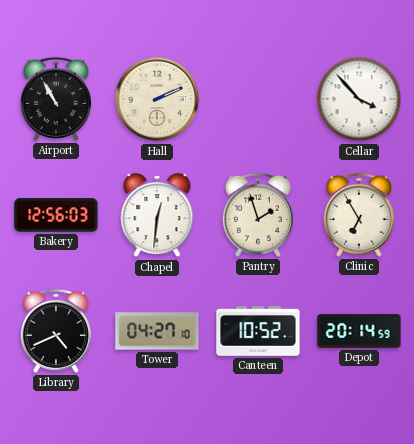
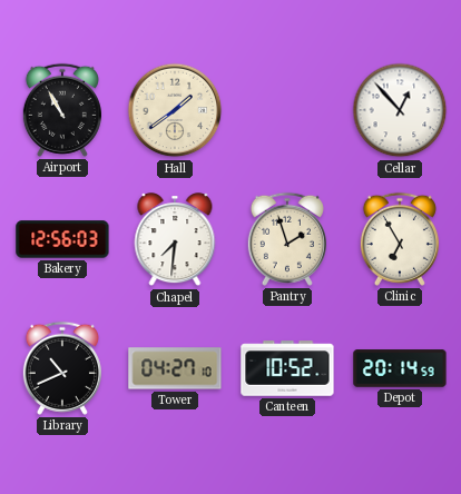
Hall: 2:11 -> 1:39
Cellar: 3:53 -> 12:53
Chapel: 12:31 -> 7:31
Library: 4:41 -> 10:41
